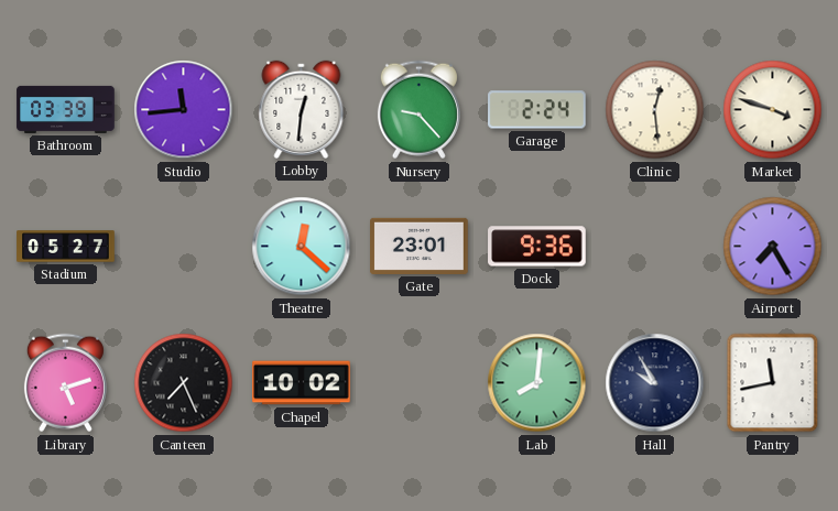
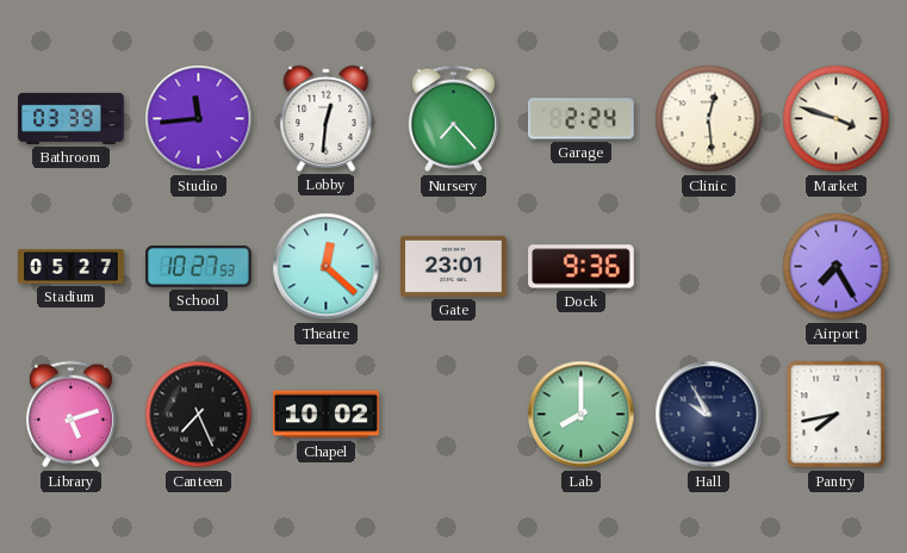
Nursery: 9:23 -> 7:23
School: none -> 10:27
Lab: 8:01 -> 8:00
Pantry: 11:43 -> 7:43
